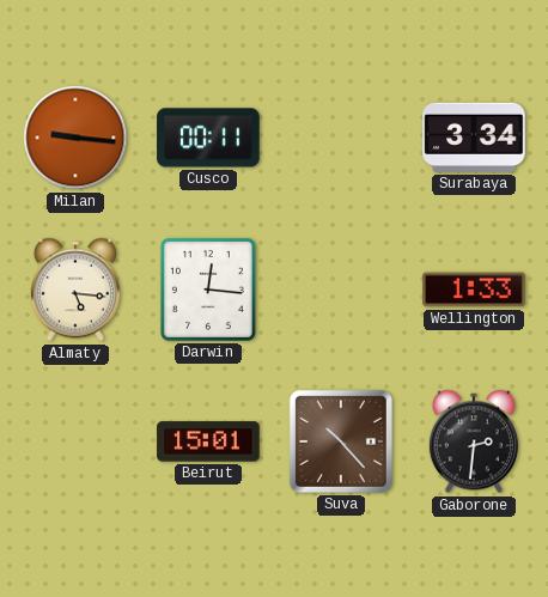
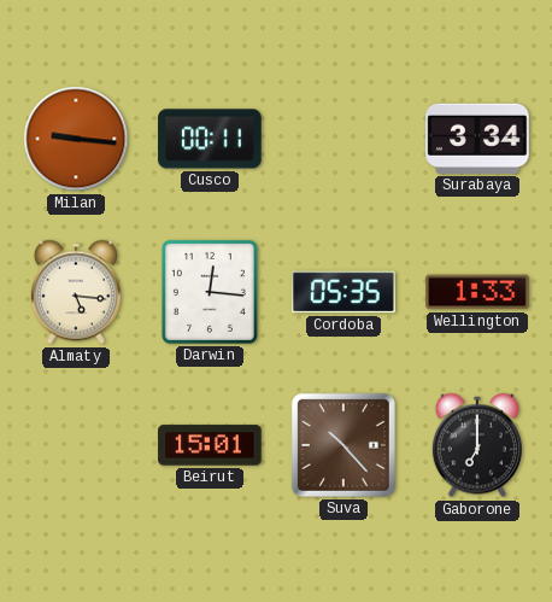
Cordoba: none -> 05:35
Gaborone: 2:31 -> 7:00
